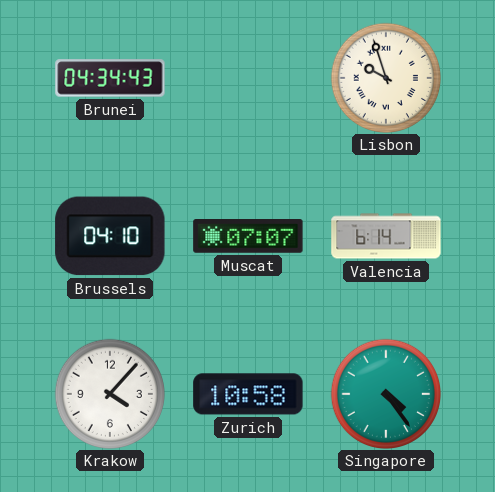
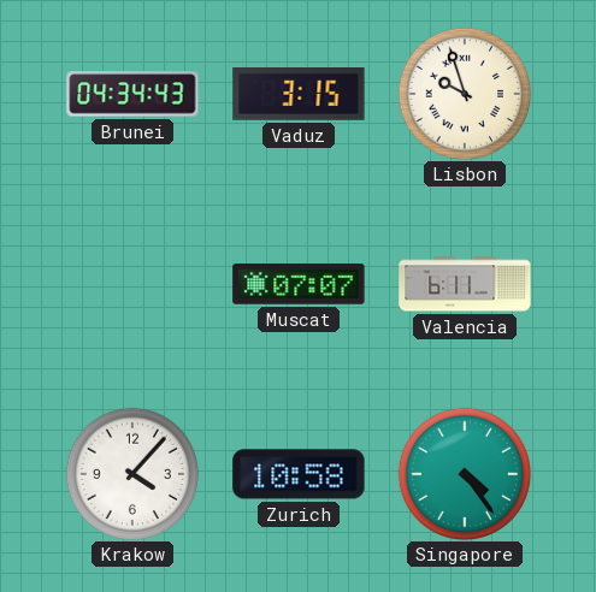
Vaduz: none -> 3:15
Brussels: 04:10 -> none
Valencia: 6:14 -> 6:11
